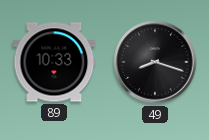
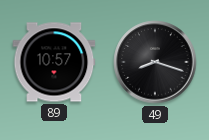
89: 10:33 -> 10:57
